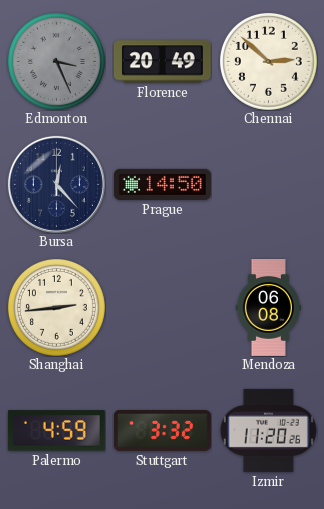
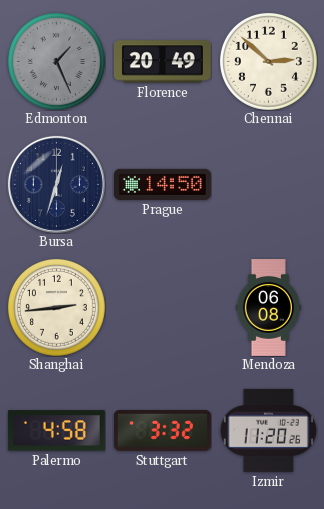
Edmonton: 3:26 -> 1:26
Bursa: 12:23 -> 12:33
Palermo: 4:59 -> 4:58
